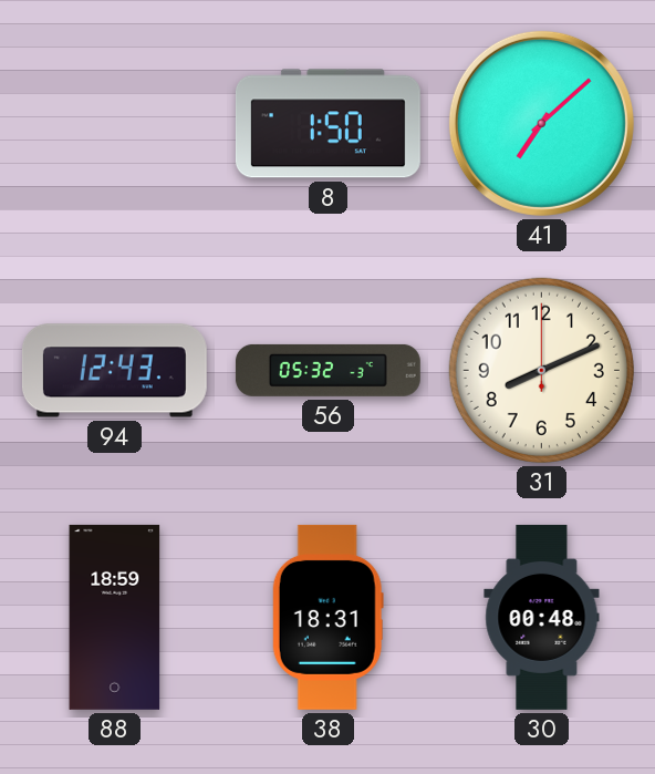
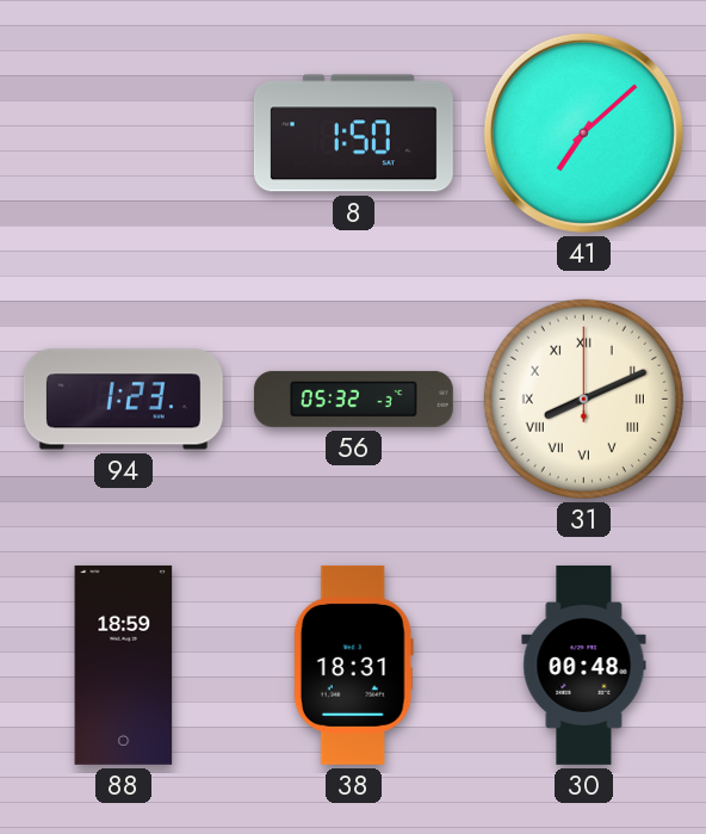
94: 12:43 -> 1:23
31 numerals: Arabic -> Roman
